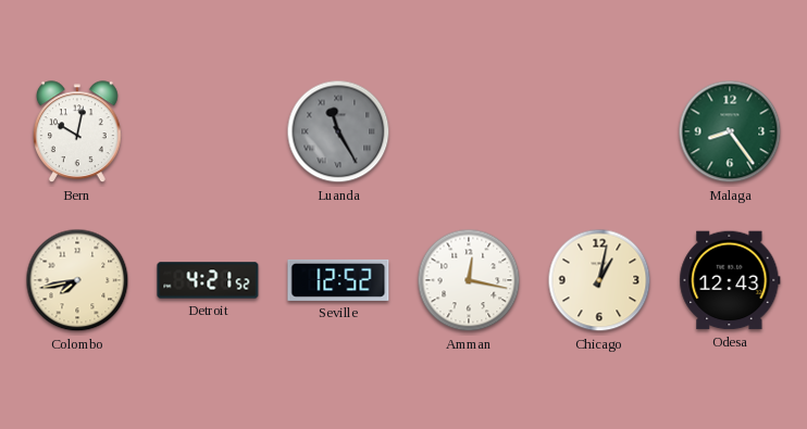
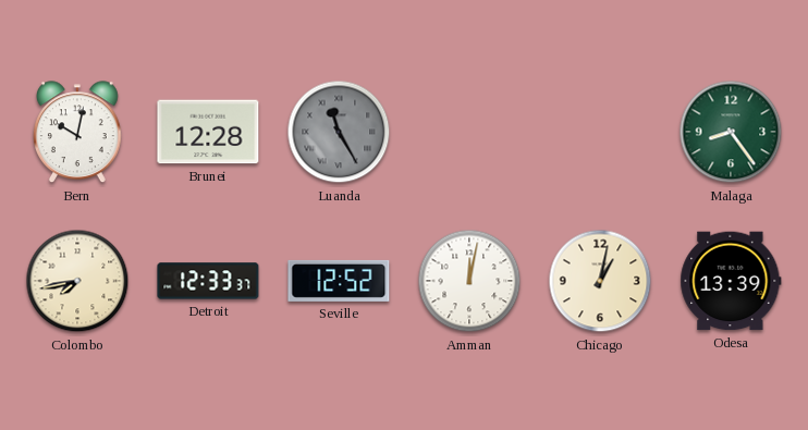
Brunei: none -> 12:28
Detroit: 4:21 -> 12:33
Amman: 12:17 -> 12:02
Odesa: 12:43 -> 13:39
